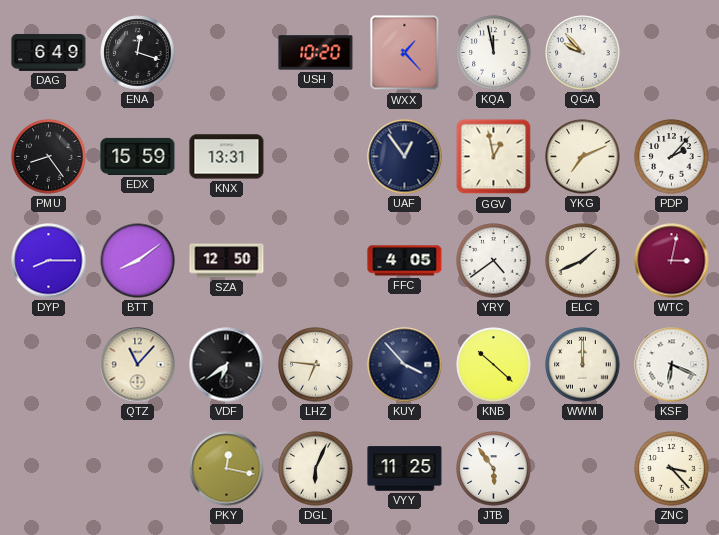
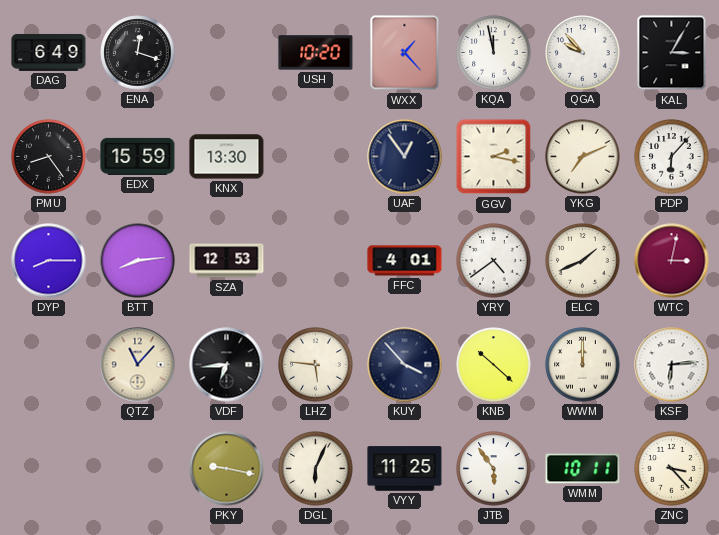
KAL: none -> 3:05
KNX: 13:31 -> 13:30
GGV: 12:58 -> 2:17
PDP: 2:07 -> 6:07
BTT: 8:09 -> 8:14
SZA: 12:50 -> 12:53
FFC: 4:05 -> 4:01
VDF: 6:39 -> 6:44
LHZ: 6:46 -> 5:46
KSF: 6:19 -> 6:14
PKY: 12:17 -> 9:17
WMM: none -> 10:11
